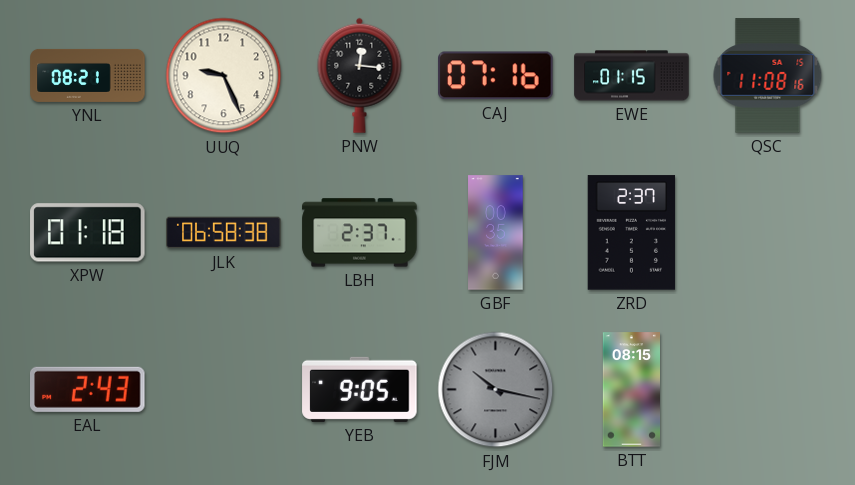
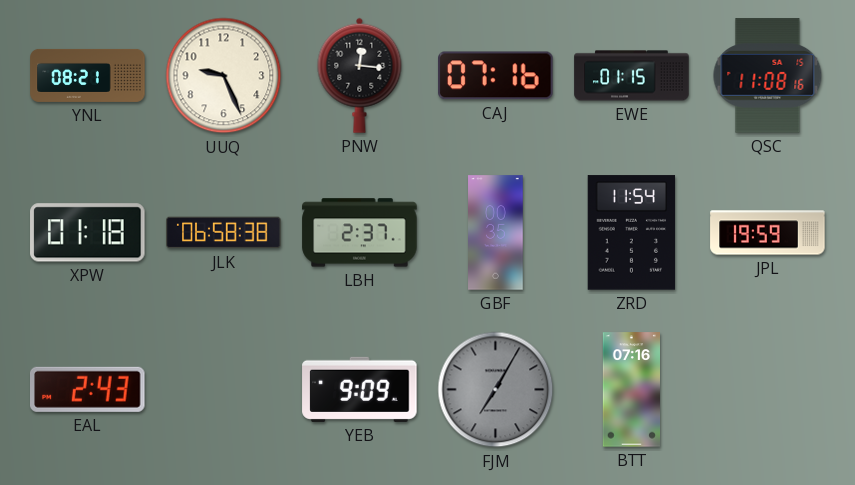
ZRD: 2:37 -> 11:54
JPL: none -> 19:59
YEB: 9:05 -> 9:09
FJM: 10:17 -> 7:05
BTT: 08:15 -> 07:16
